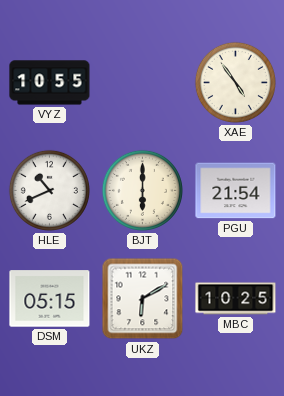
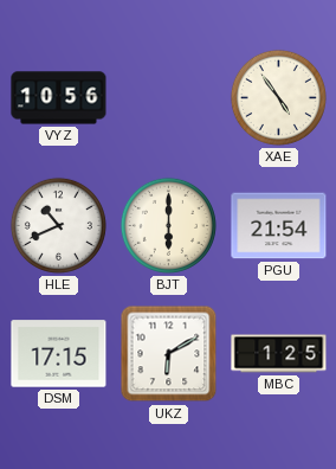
VYZ: 10:55 -> 10:56
DSM: 05:15 -> 17:15
MBC: 10:25 -> 1:25
